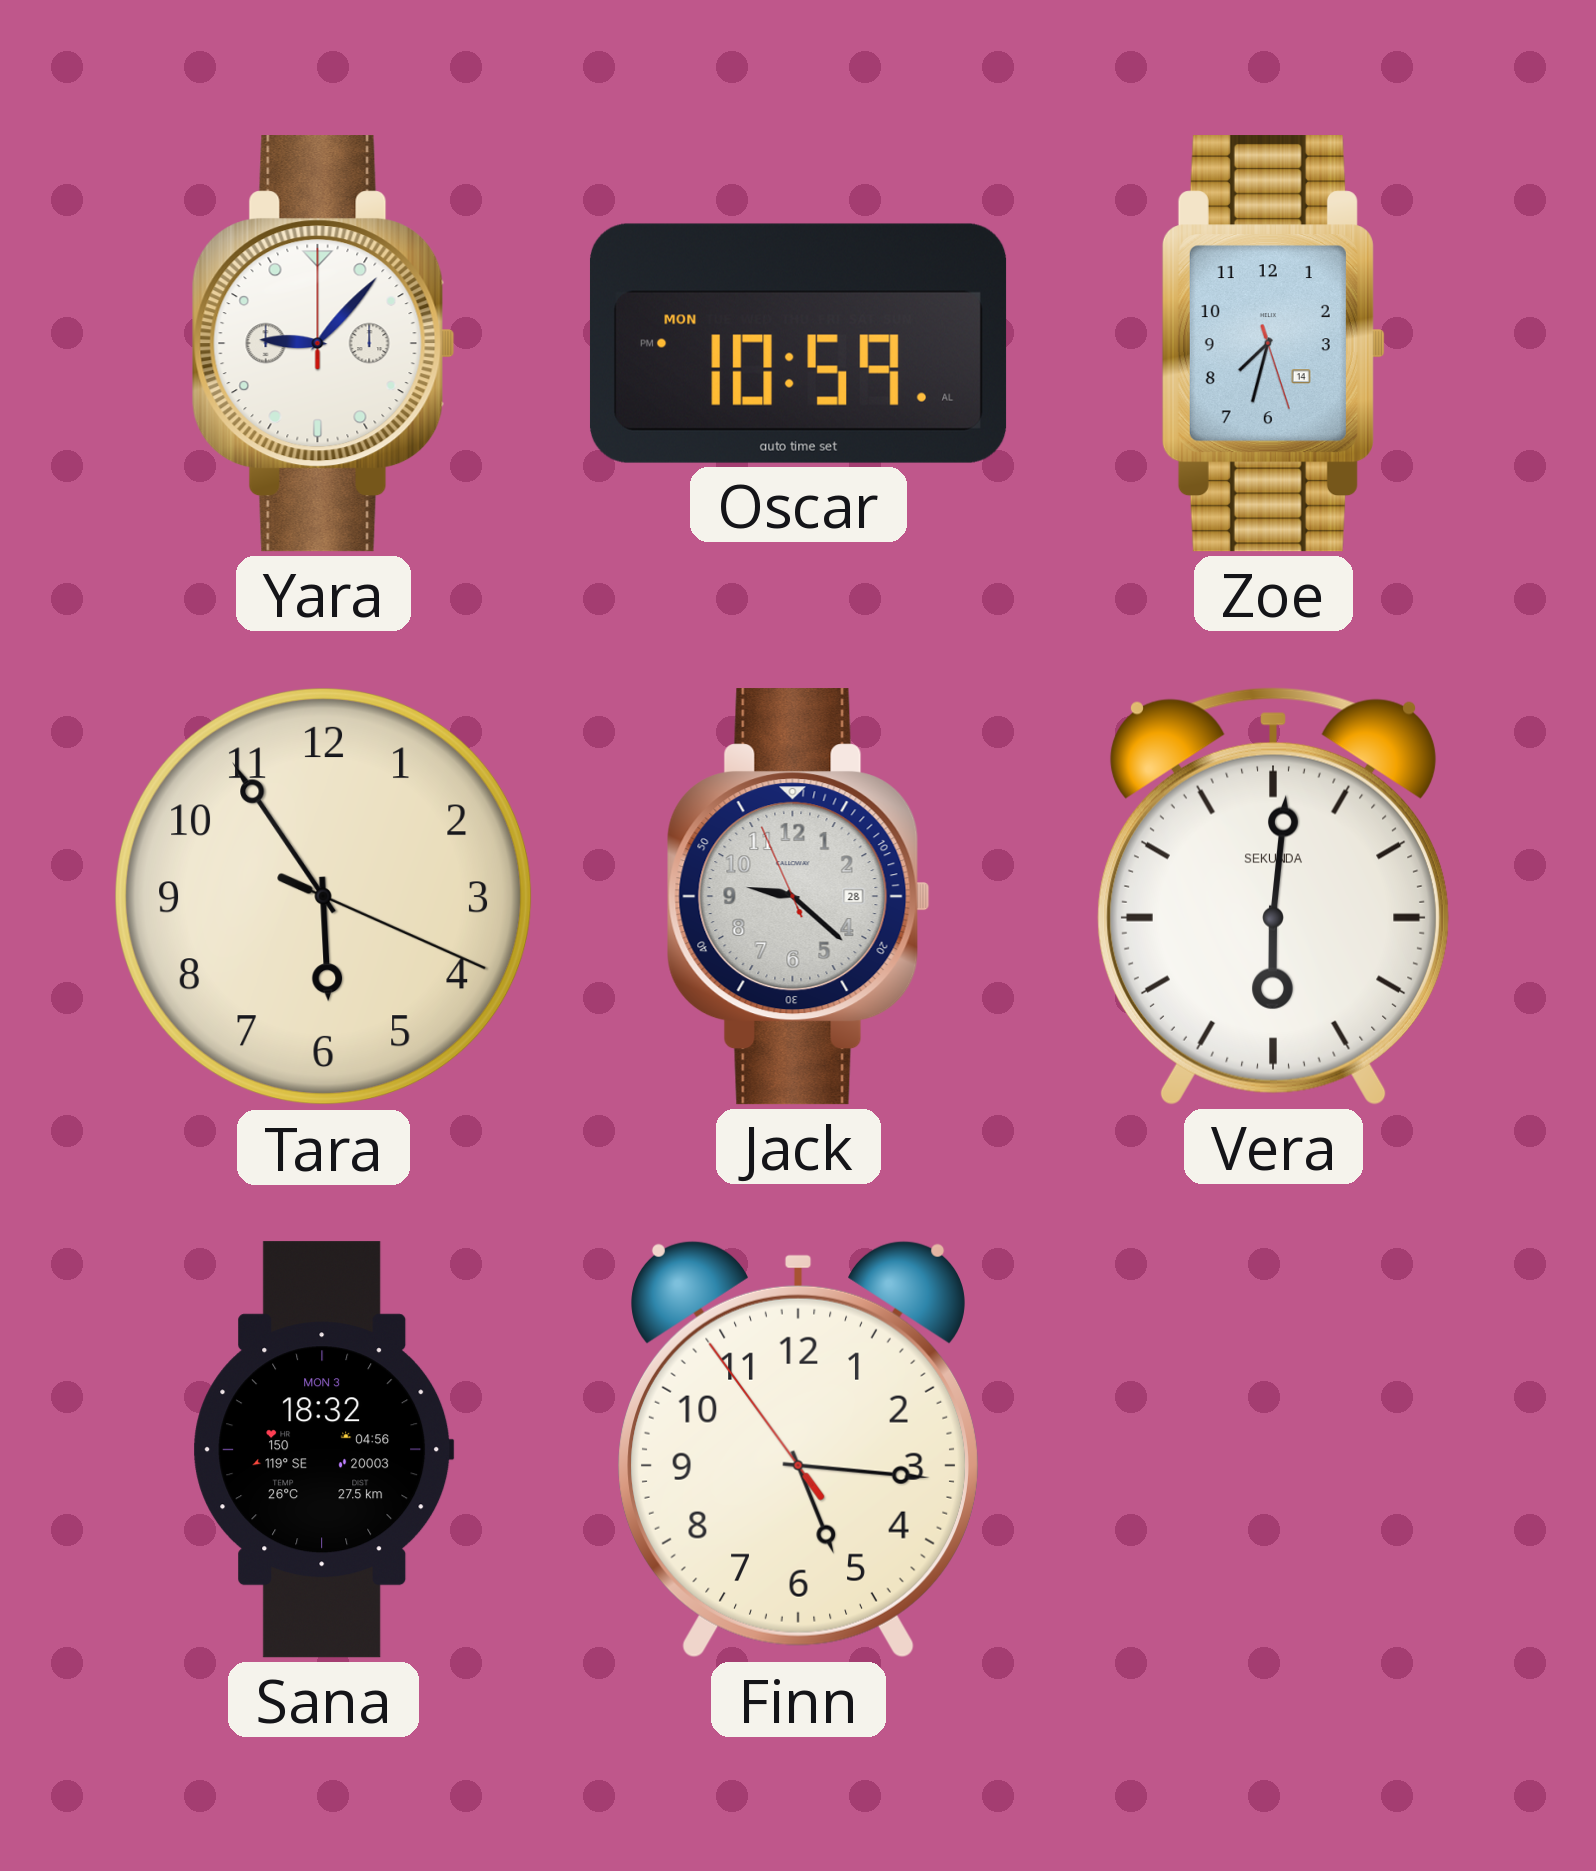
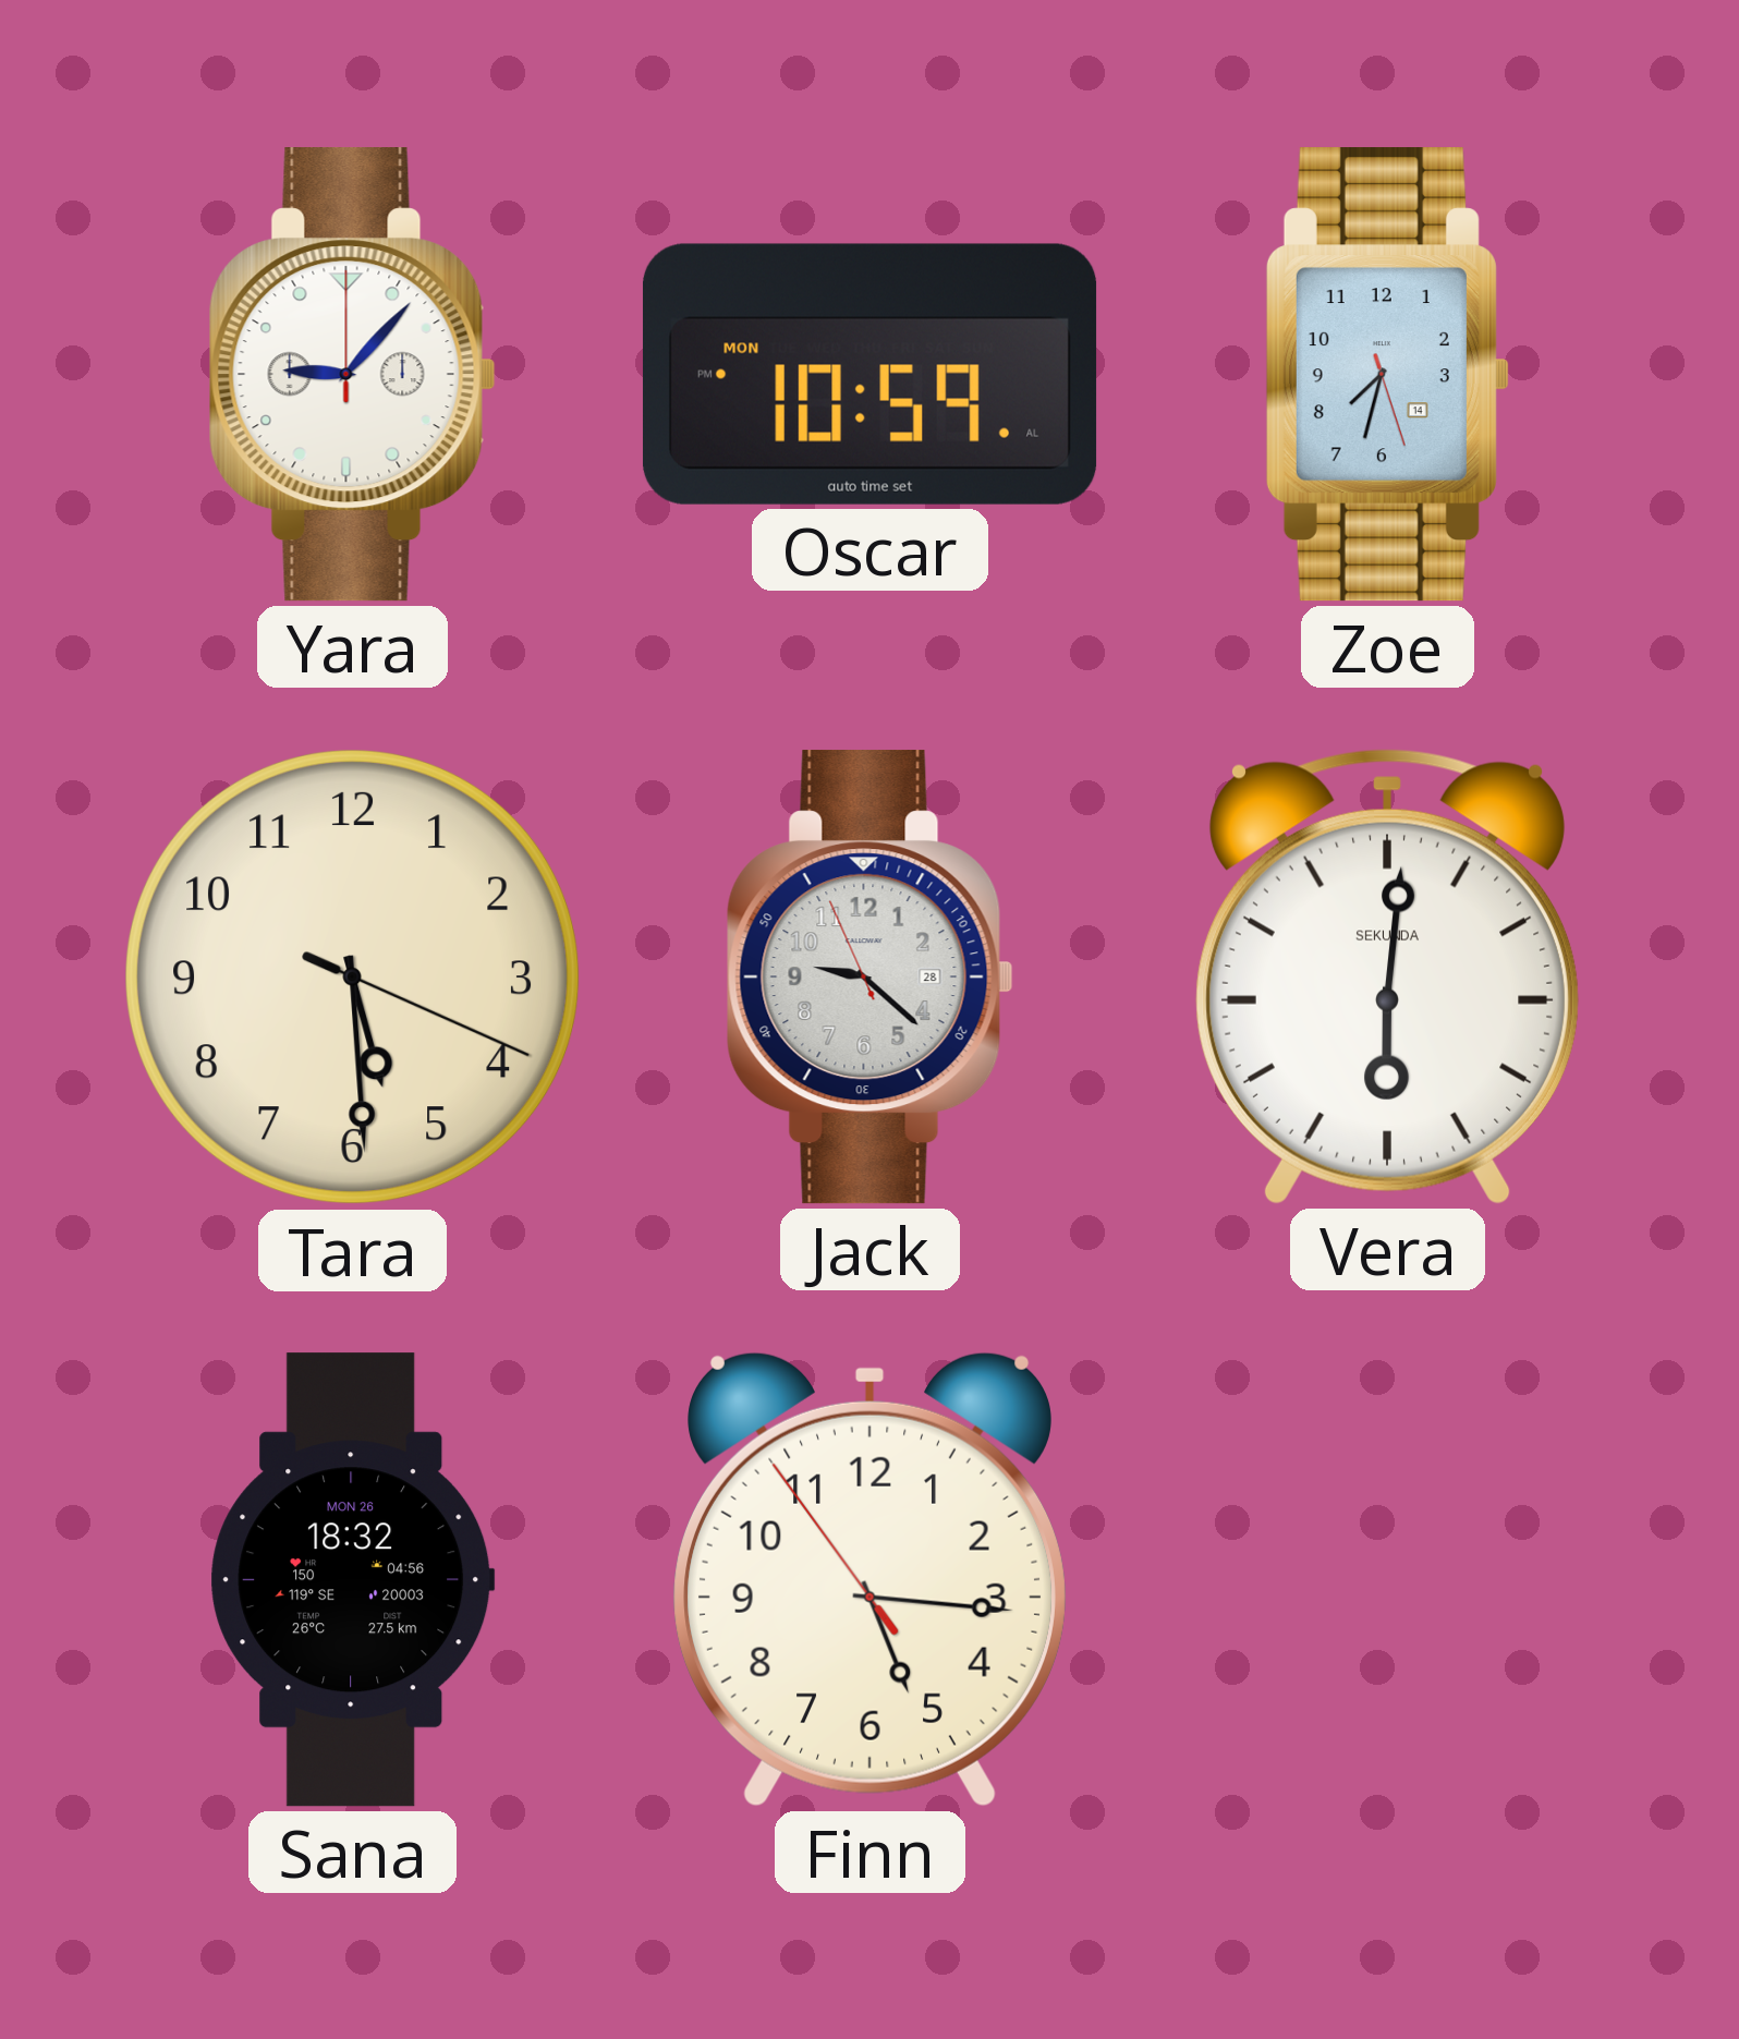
Tara: 5:54 -> 5:29
Sana date: MON 3 -> MON 26
